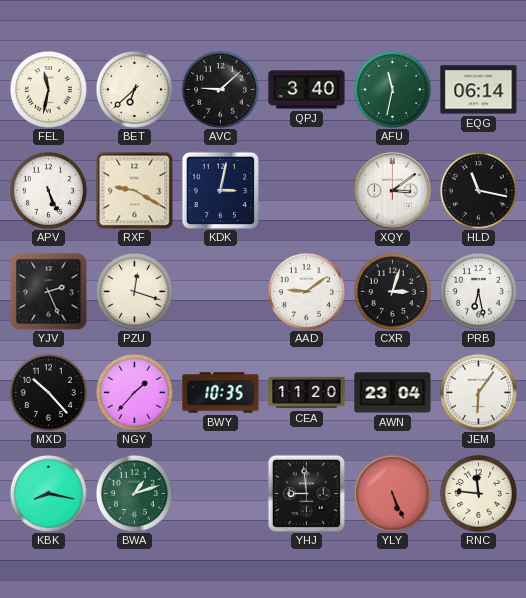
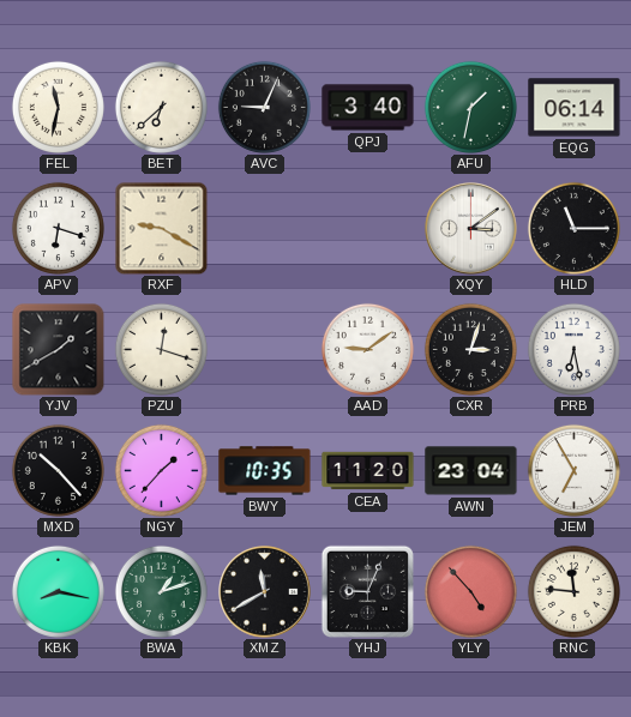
AVC: 9:08 -> 9:04
AFU: 11:32 -> 1:32
APV: 5:26 -> 6:18
KDK: 3:02 -> none
HLD: 11:17 -> 11:15
YJV: 2:26 -> 1:40
JEM: 6:06 -> 6:55
XMZ: none -> 11:40
YHJ: 8:59 -> 9:04
YLY: 5:26 -> 4:53
